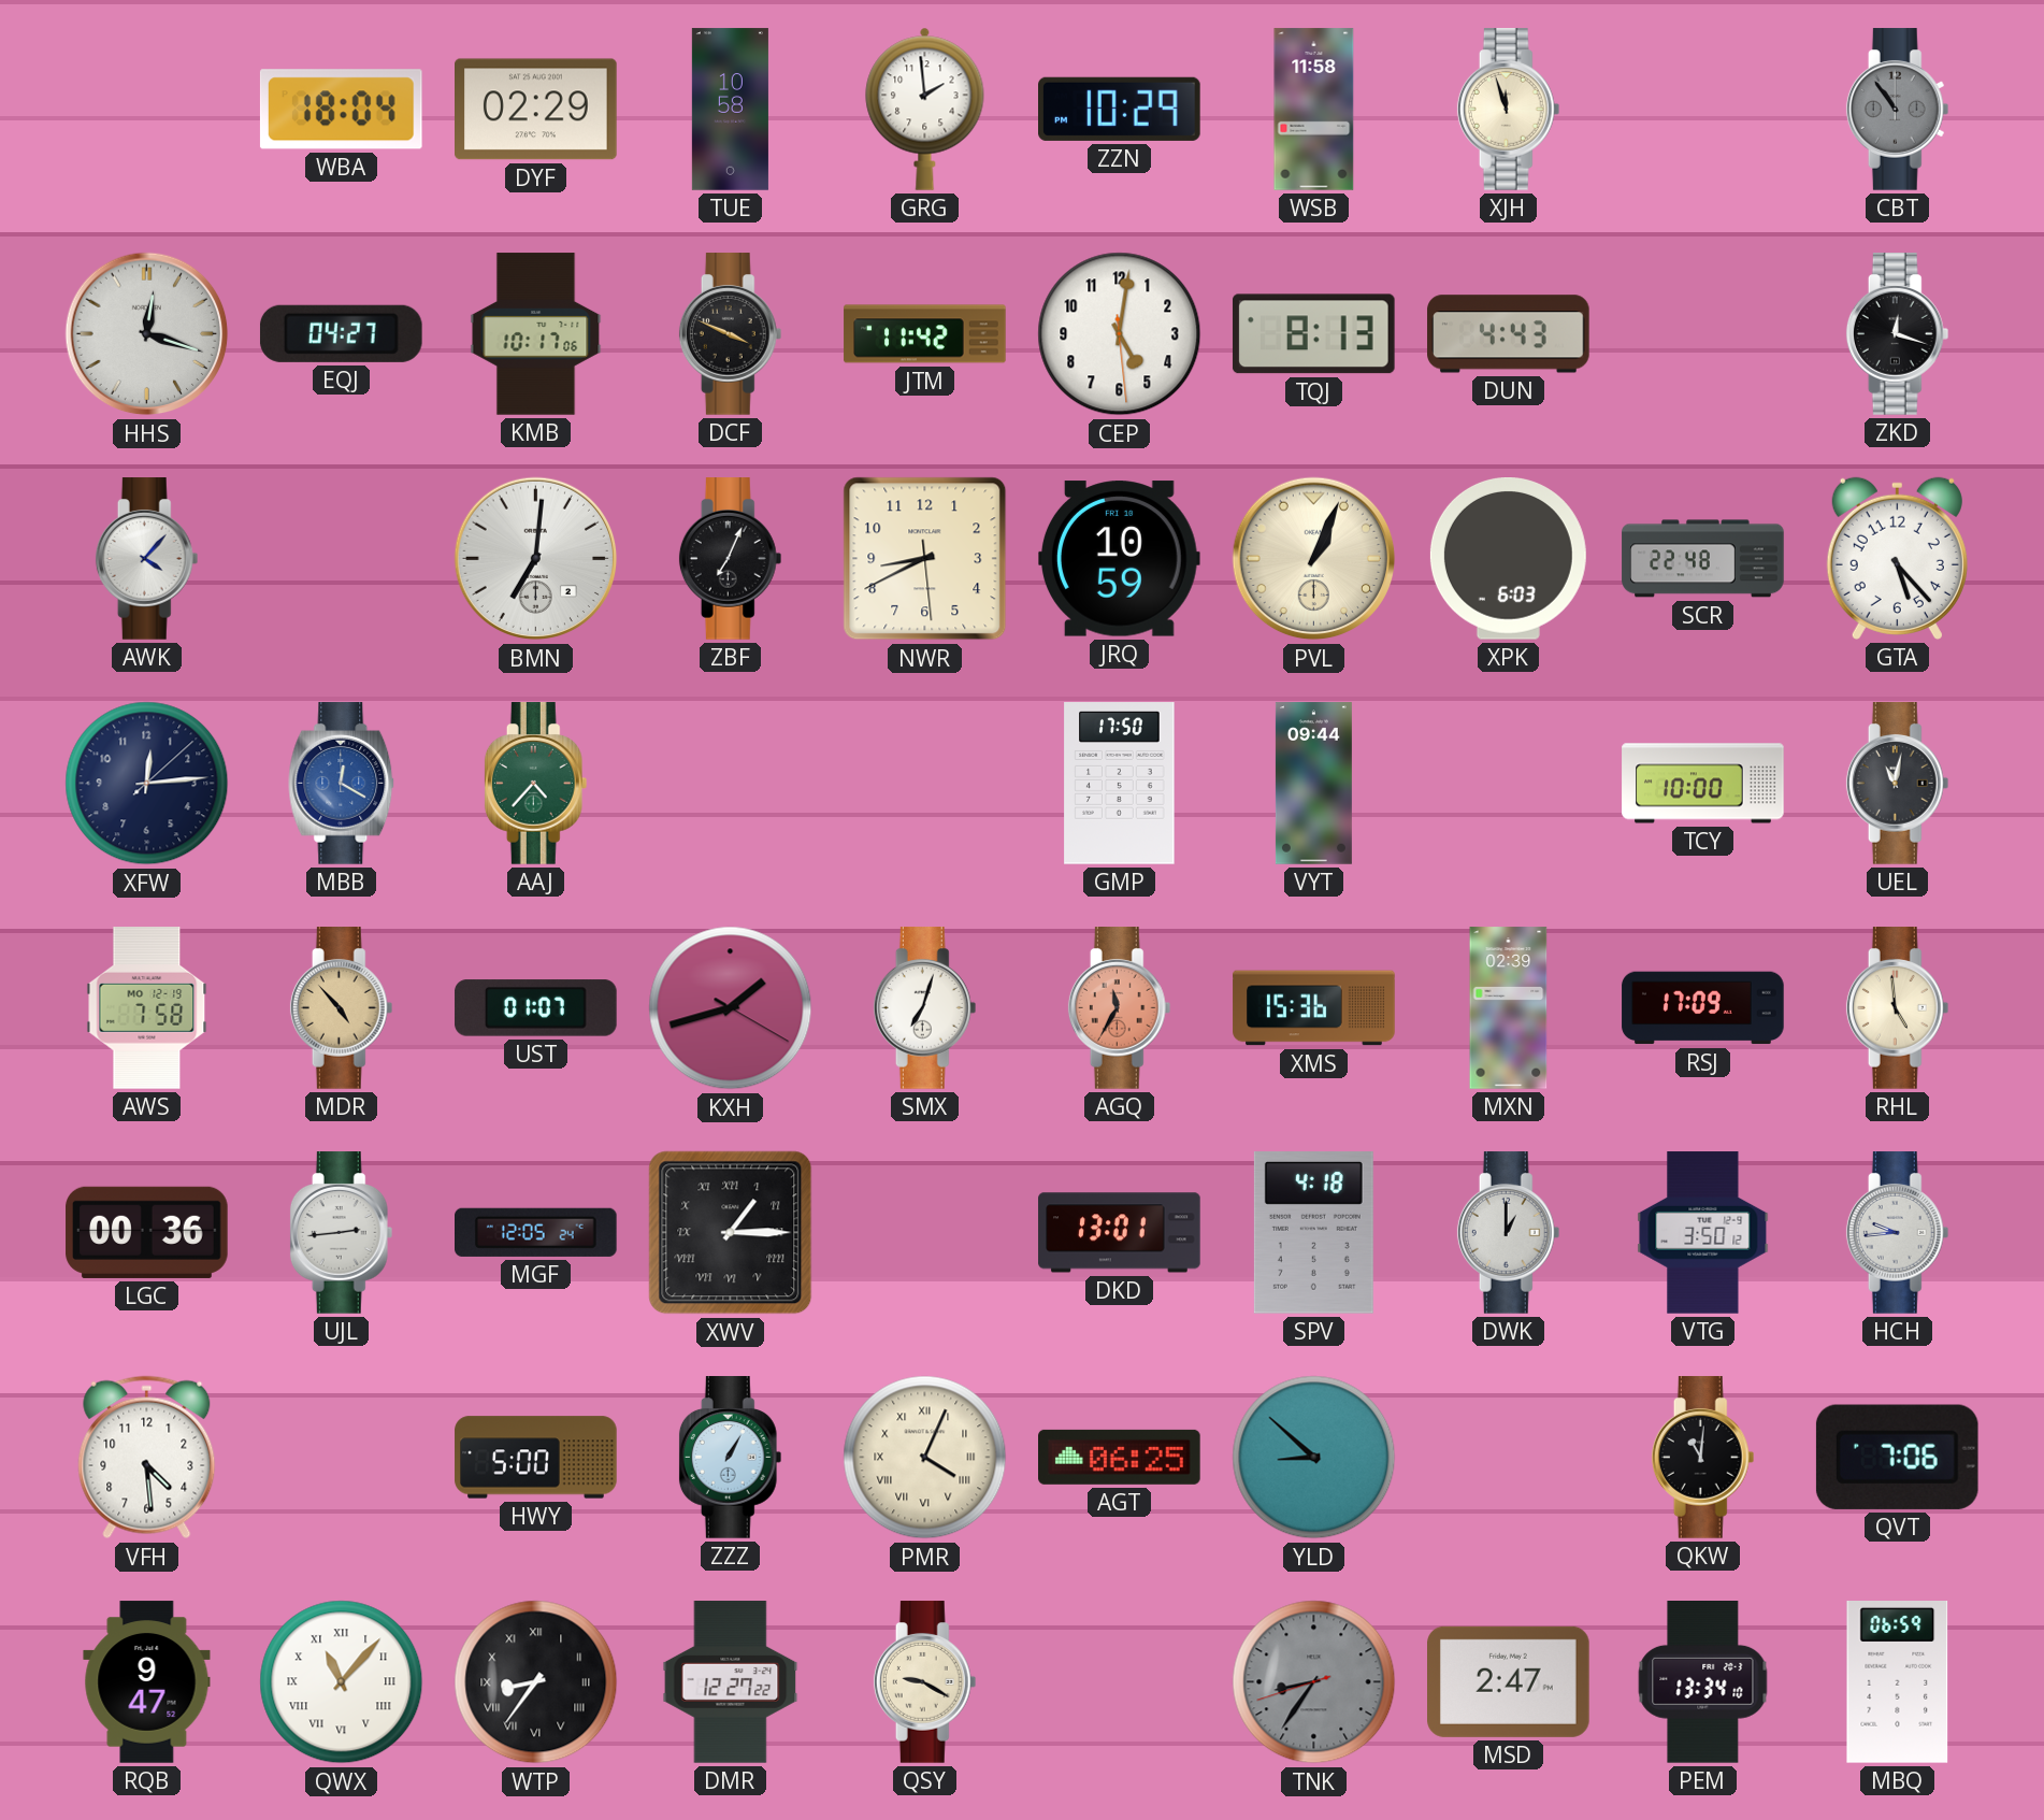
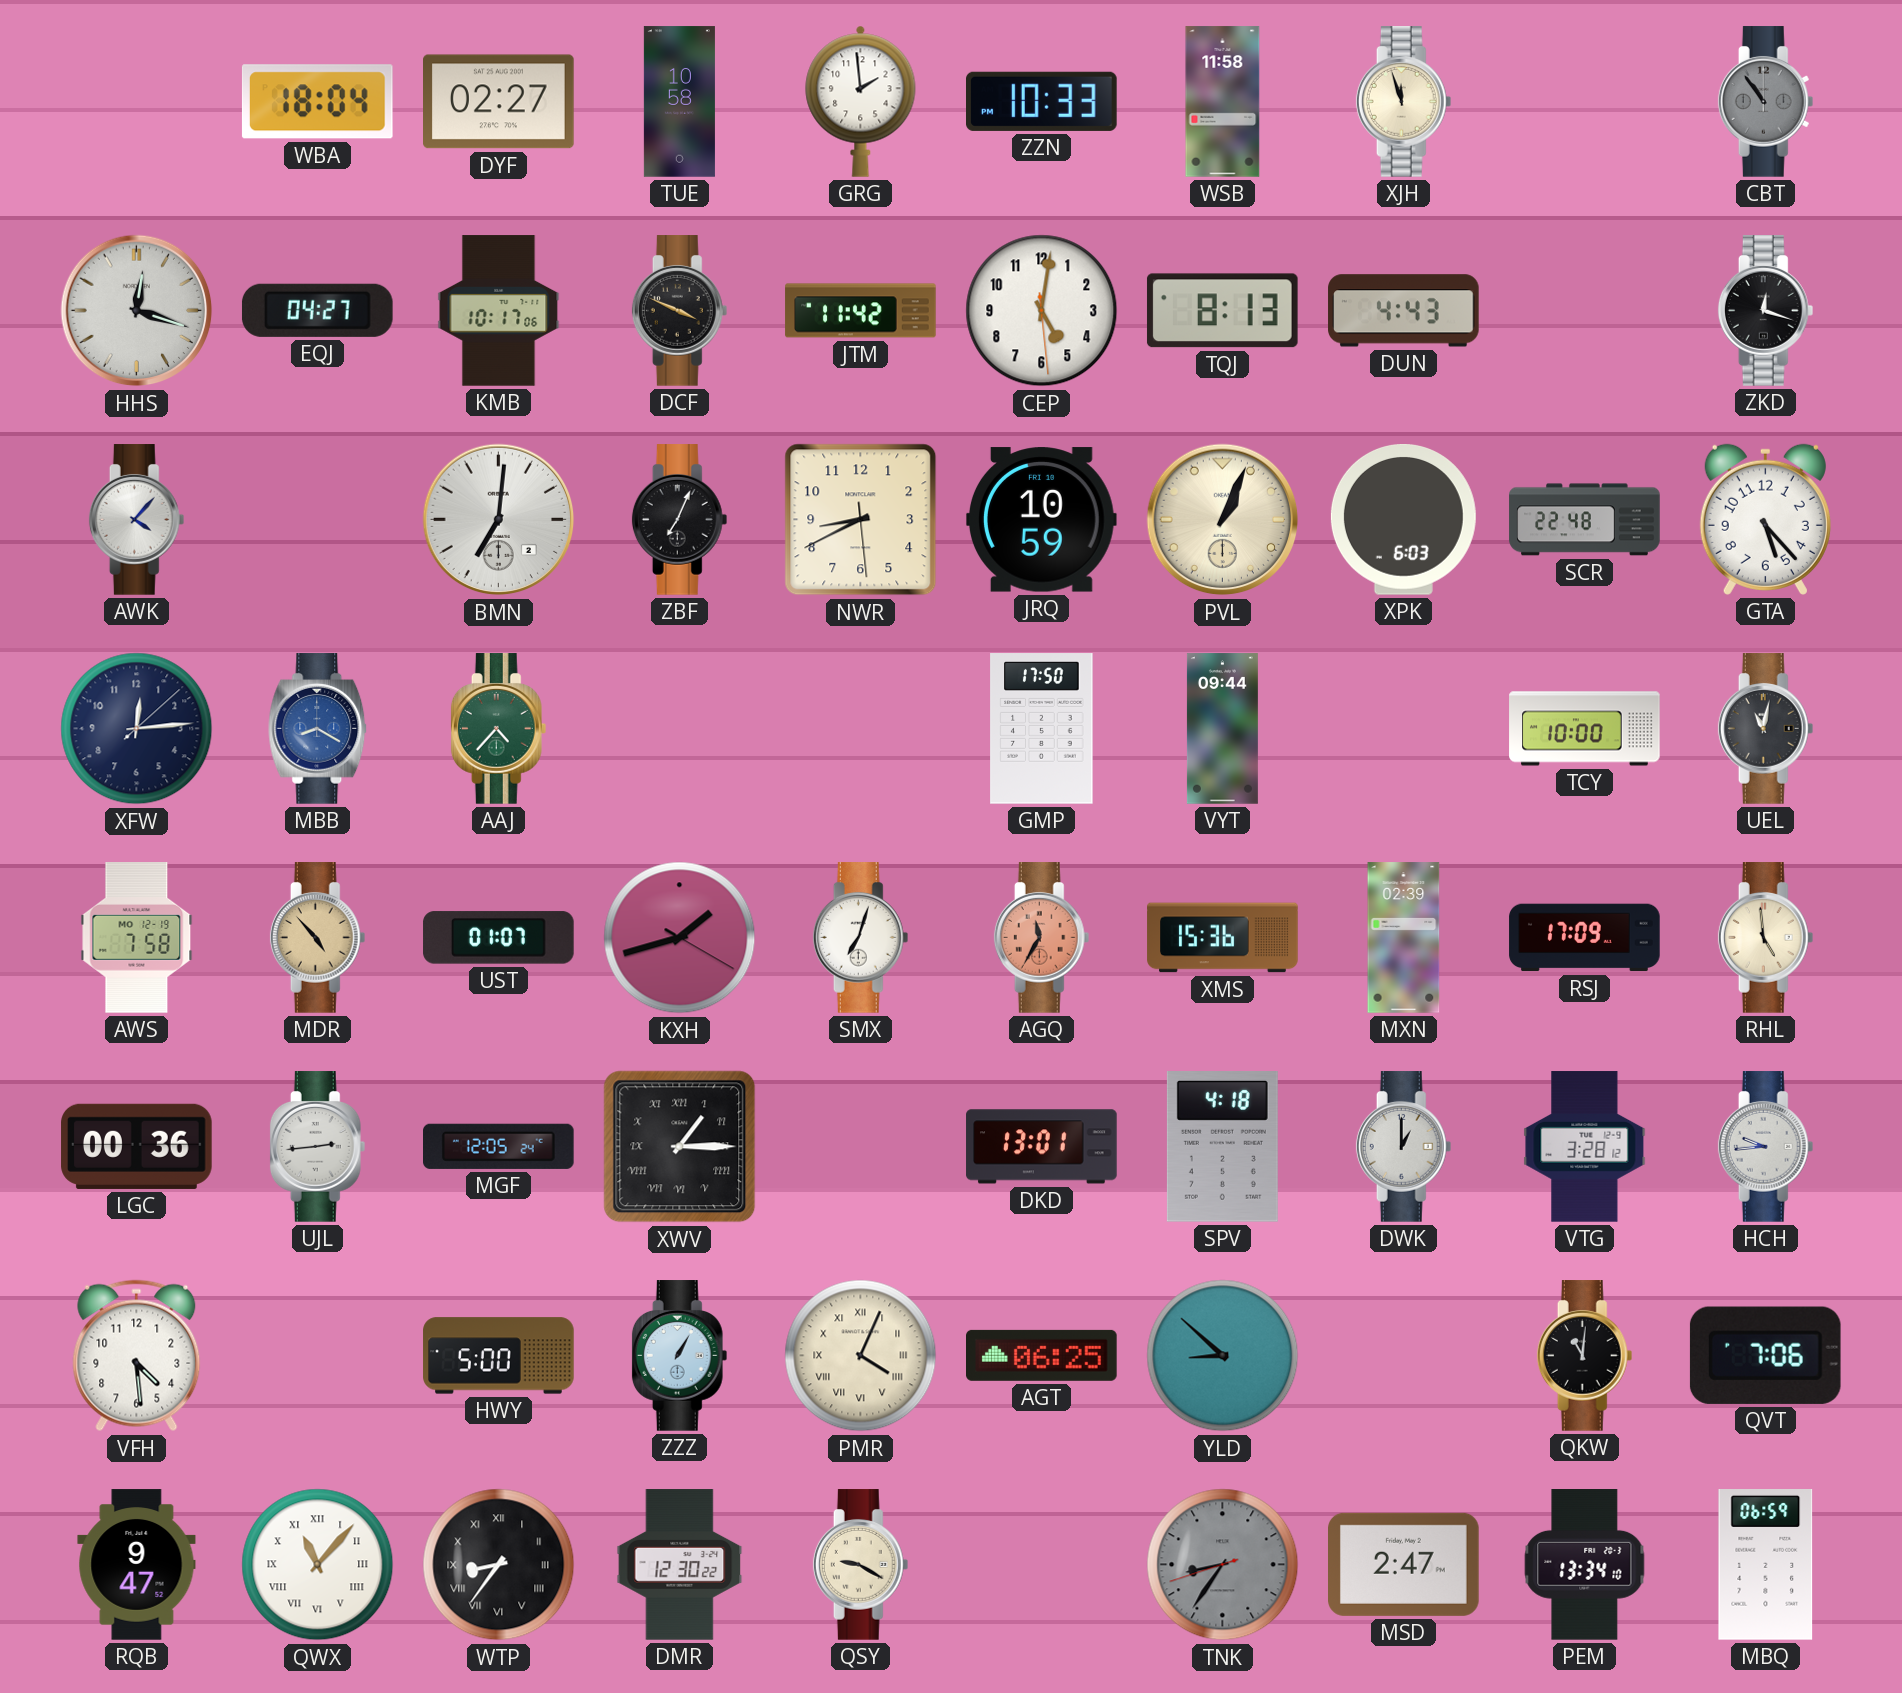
DYF: 02:29 -> 02:27
ZZN: 10:29 -> 10:33
MBB: 12:20 -> 8:20
VTG: 3:50 -> 3:28
DMR: 12:27 -> 12:30
